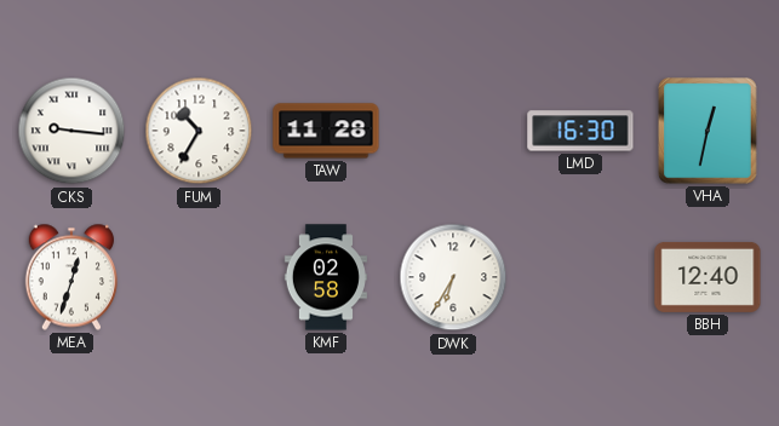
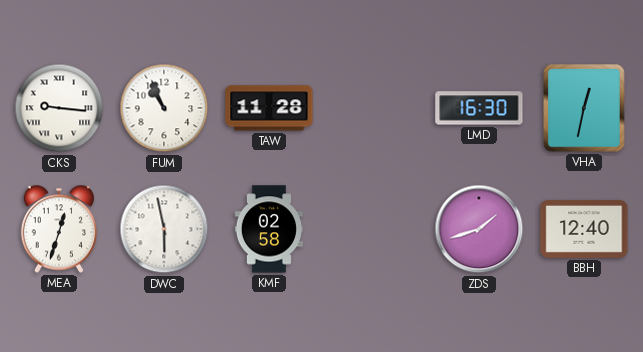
FUM: 10:35 -> 10:56
DWC: none -> 5:58
DWK: 6:35 -> none
ZDS: none -> 1:42
